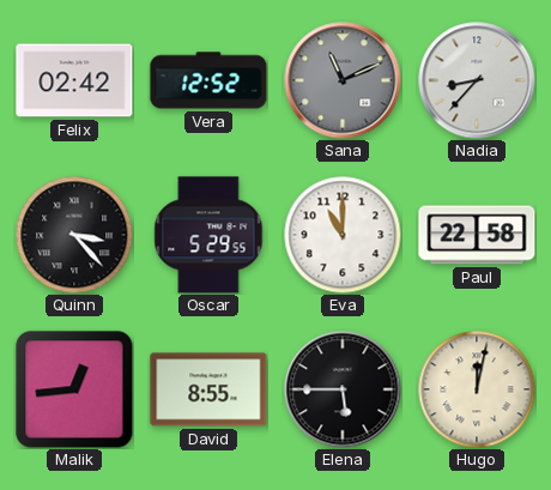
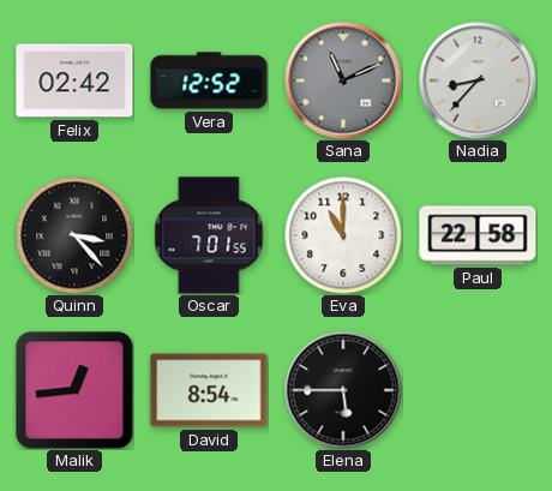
Oscar: 5:29 -> 7:01
David: 8:55 -> 8:54
Hugo: 12:02 -> none
